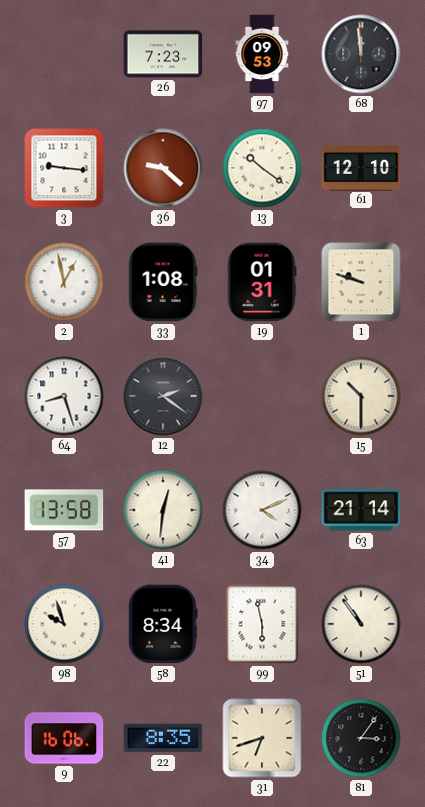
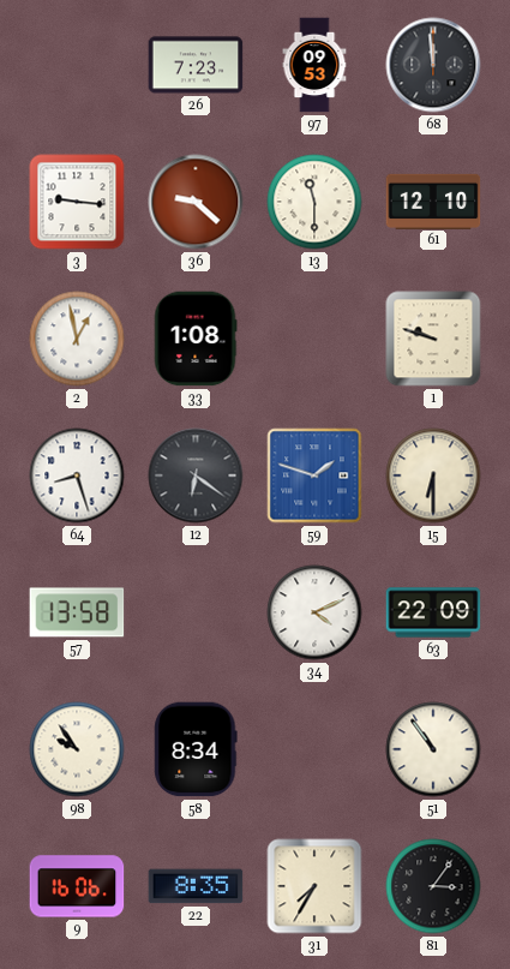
13: 10:21 -> 11:30
19: 01:31 -> none
12: 2:21 -> 6:21
59: none -> 1:48
15: 10:30 -> 6:30
41: 12:31 -> none
63: 21:14 -> 22:09
98: 9:57 -> 9:54
99: 5:58 -> none
31: 6:42 -> 7:35
